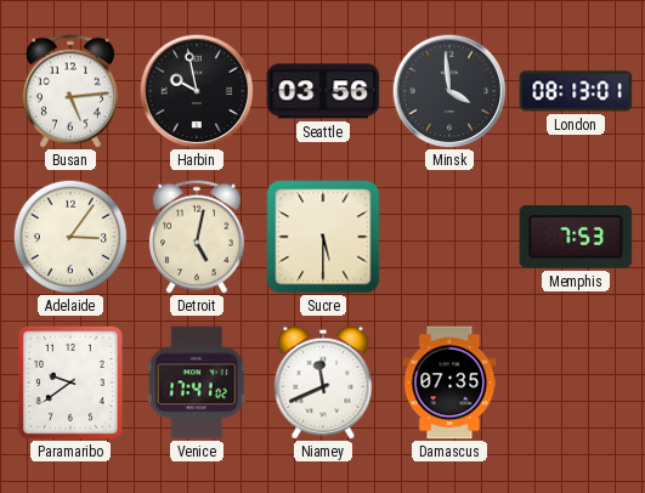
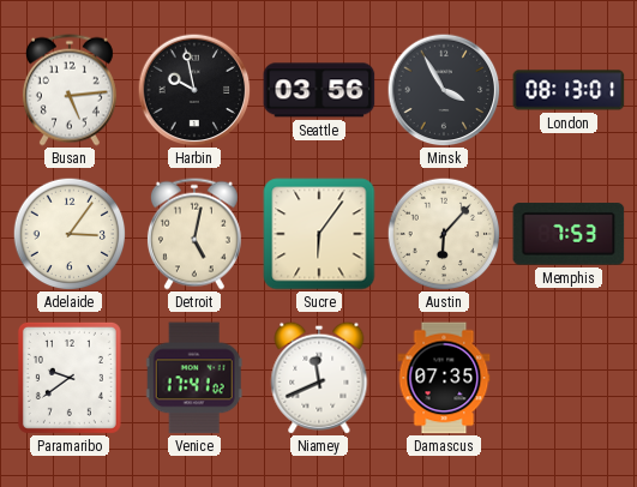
Minsk: 3:59 -> 3:55
Sucre: 5:30 -> 6:06
Austin: none -> 6:07
